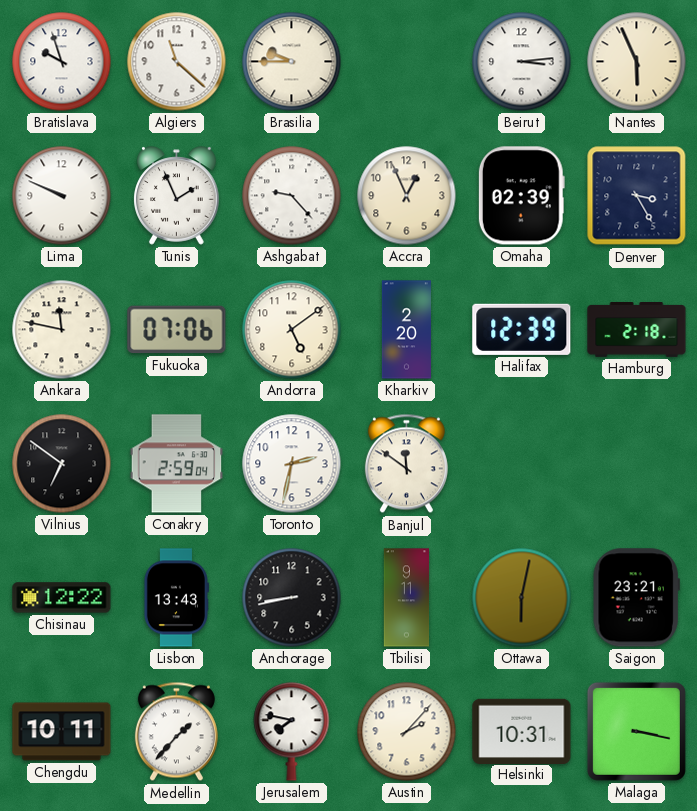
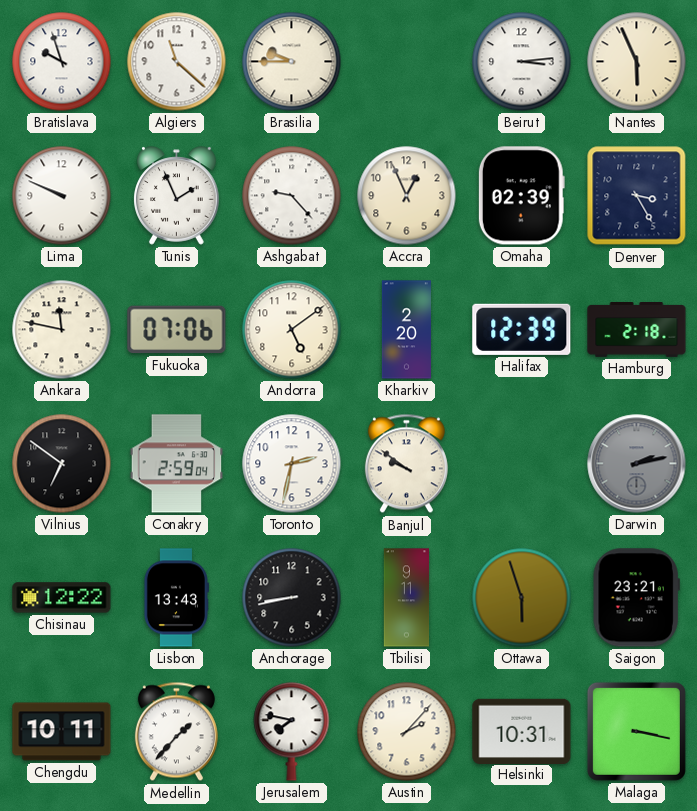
Banjul: 11:51 -> 9:51
Darwin: none -> 2:13
Ottawa: 6:02 -> 5:57
